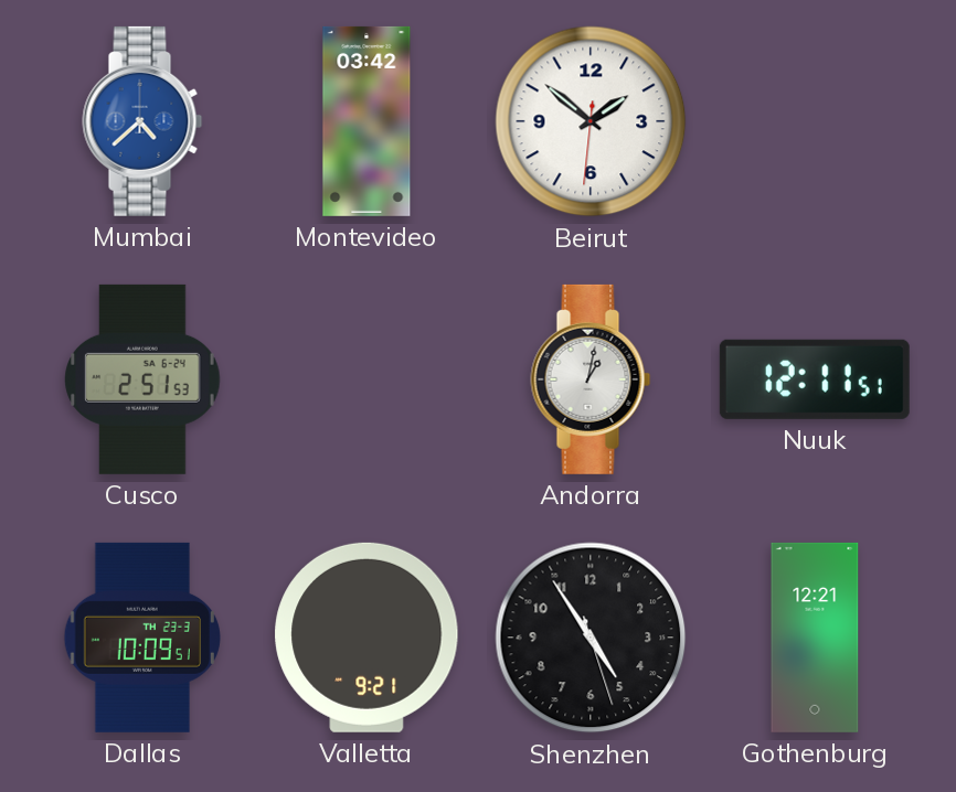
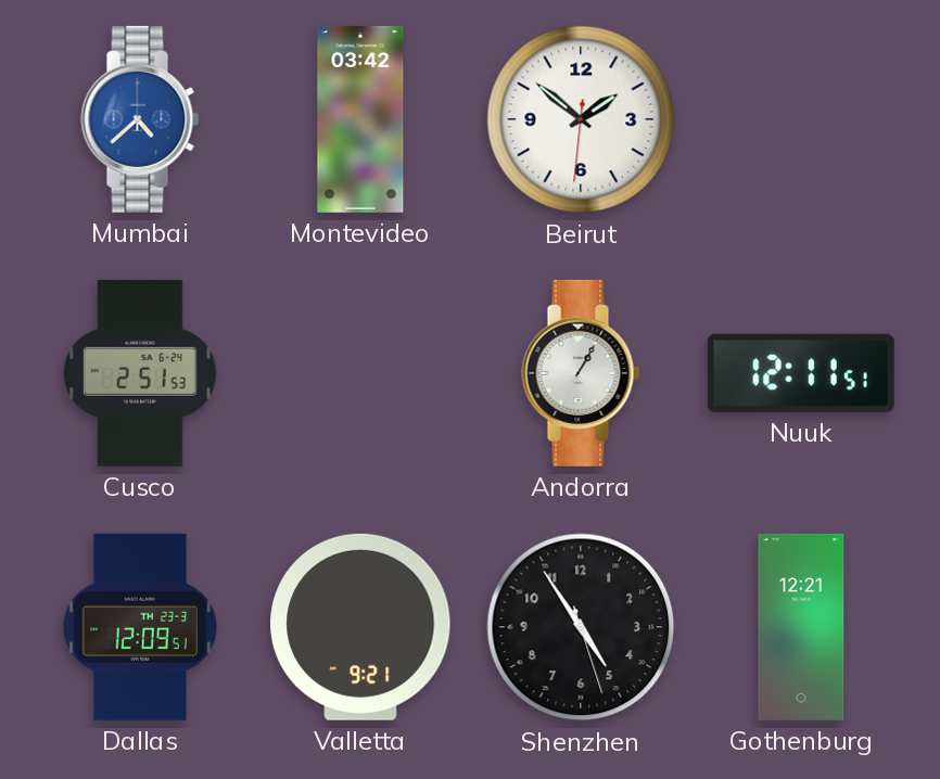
Andorra: 1:02 -> 1:05
Dallas: 10:09 -> 12:09
